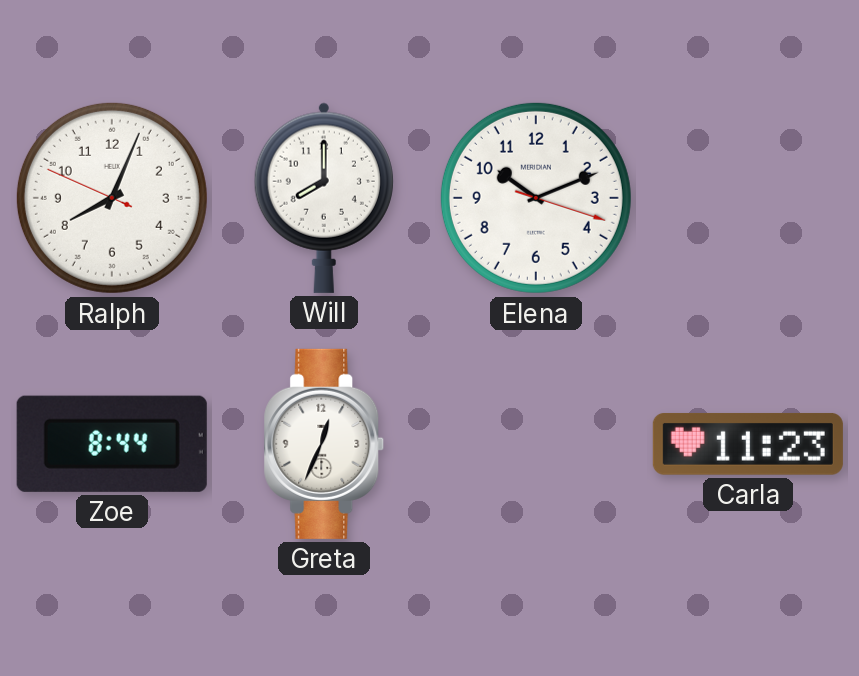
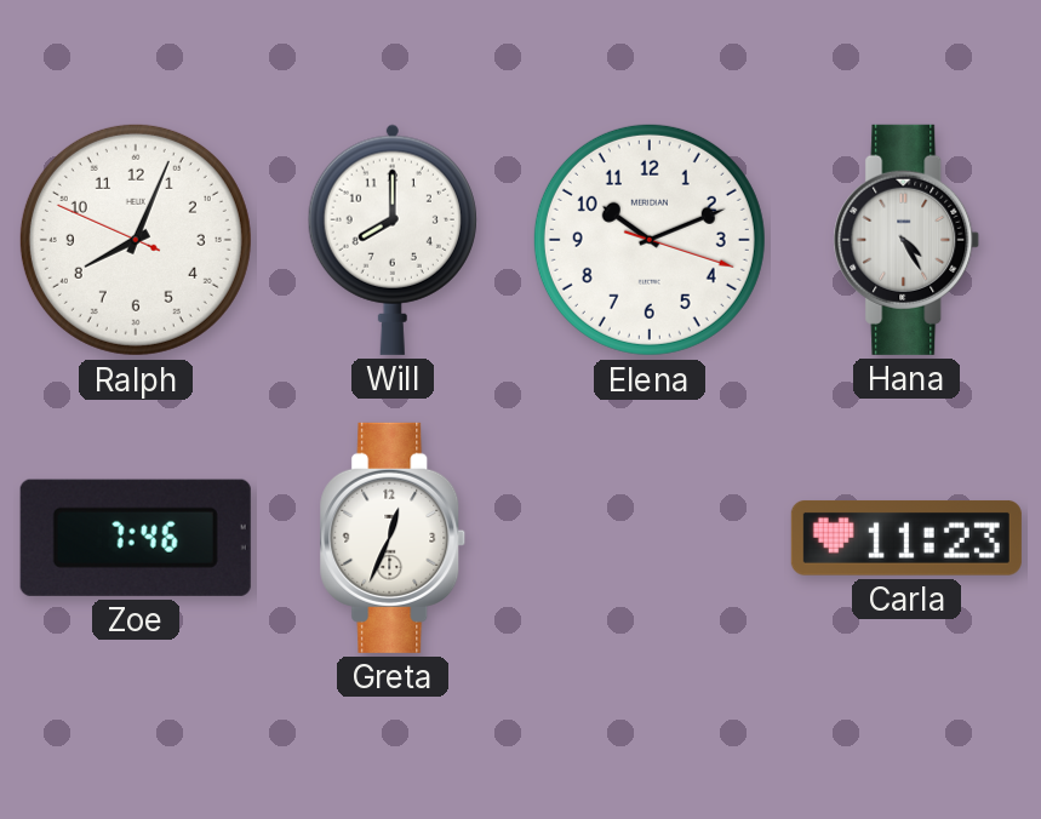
Hana: none -> 4:25
Zoe: 8:44 -> 7:46
